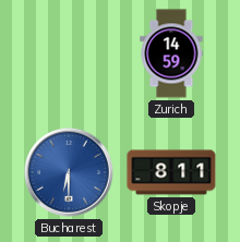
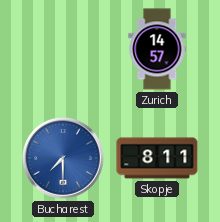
Zurich: 14:59 -> 14:57
Bucharest: 6:30 -> 7:30
